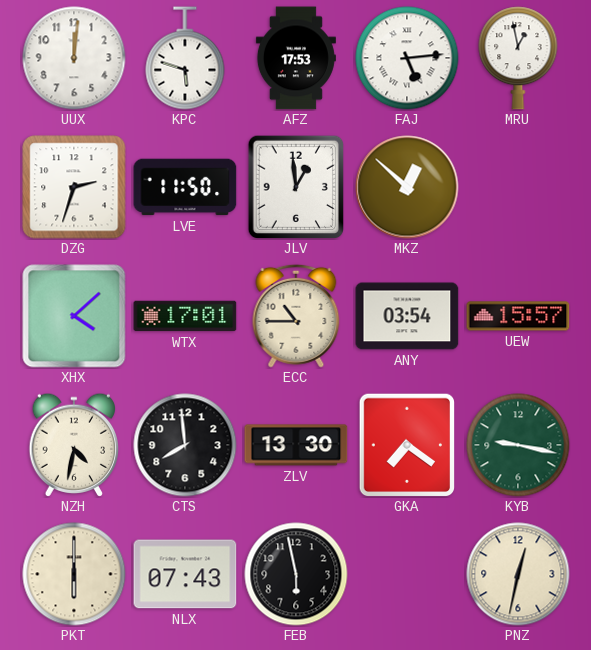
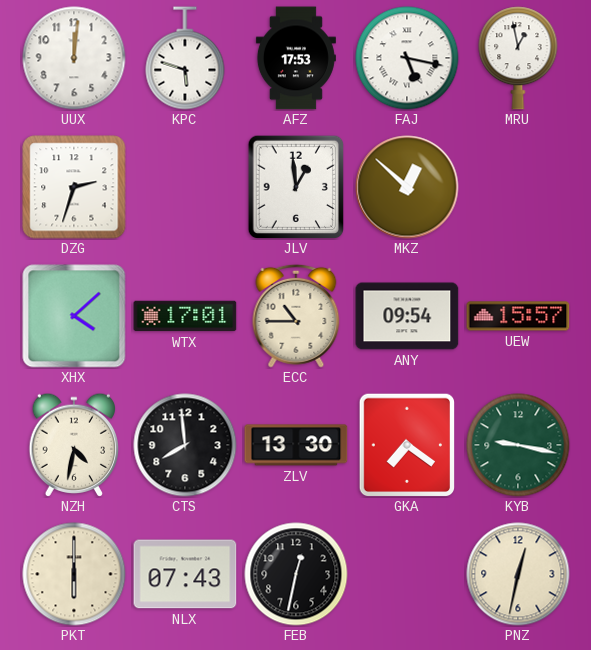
FAJ: 5:14 -> 5:17
LVE: 11:50 -> none
ANY: 03:54 -> 09:54
FEB: 5:58 -> 12:32
